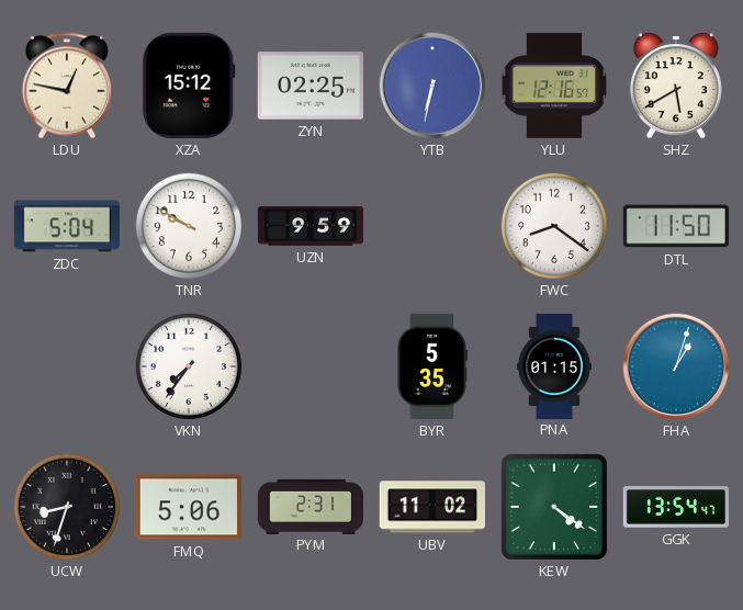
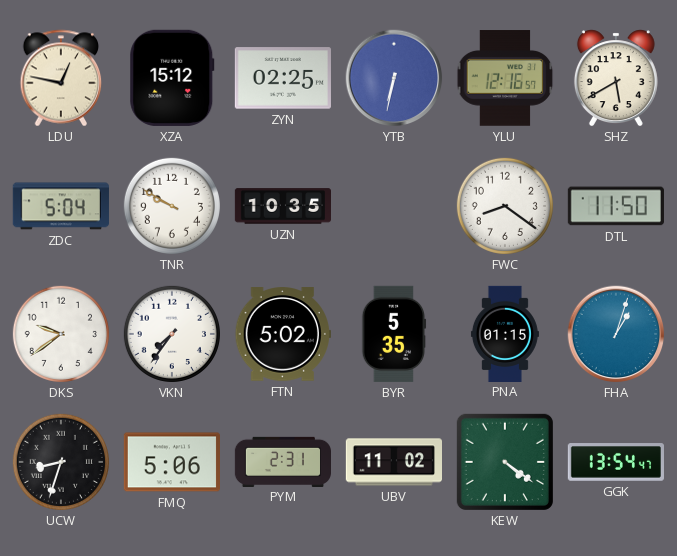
UZN: 9:59 -> 10:35
DKS: none -> 9:39
FTN: none -> 5:02
